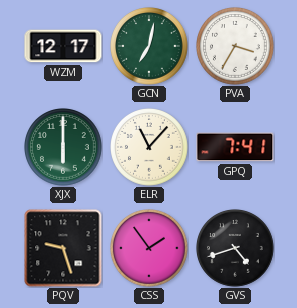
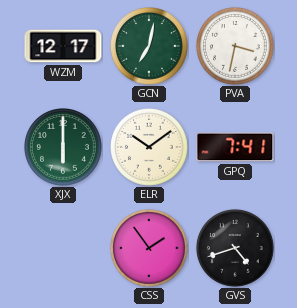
PVA: 3:35 -> 3:32
ELR: 11:07 -> 10:09
PQV: 9:27 -> none
